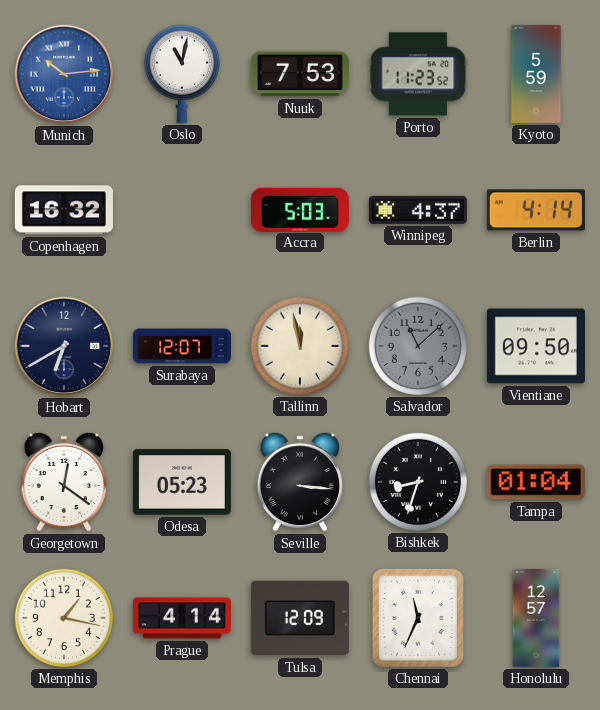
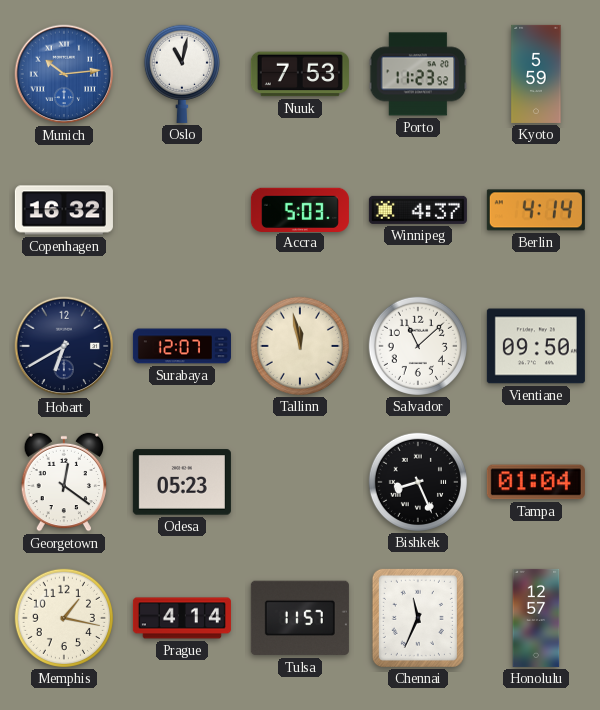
Salvador dial: grey -> white
Seville: 3:16 -> none
Bishkek: 8:33 -> 8:26
Tulsa: 12:09 -> 11:57
